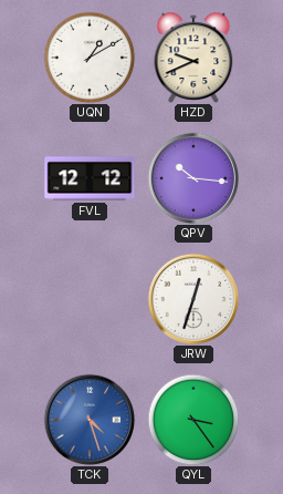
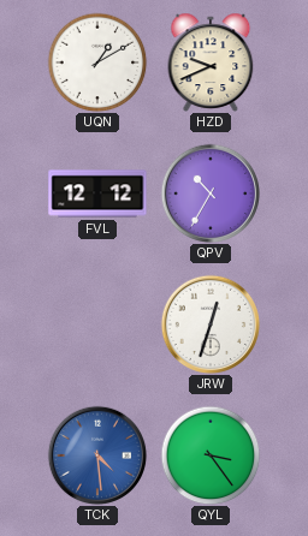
QPV: 10:16 -> 10:35
TCK: 4:27 -> 4:29
